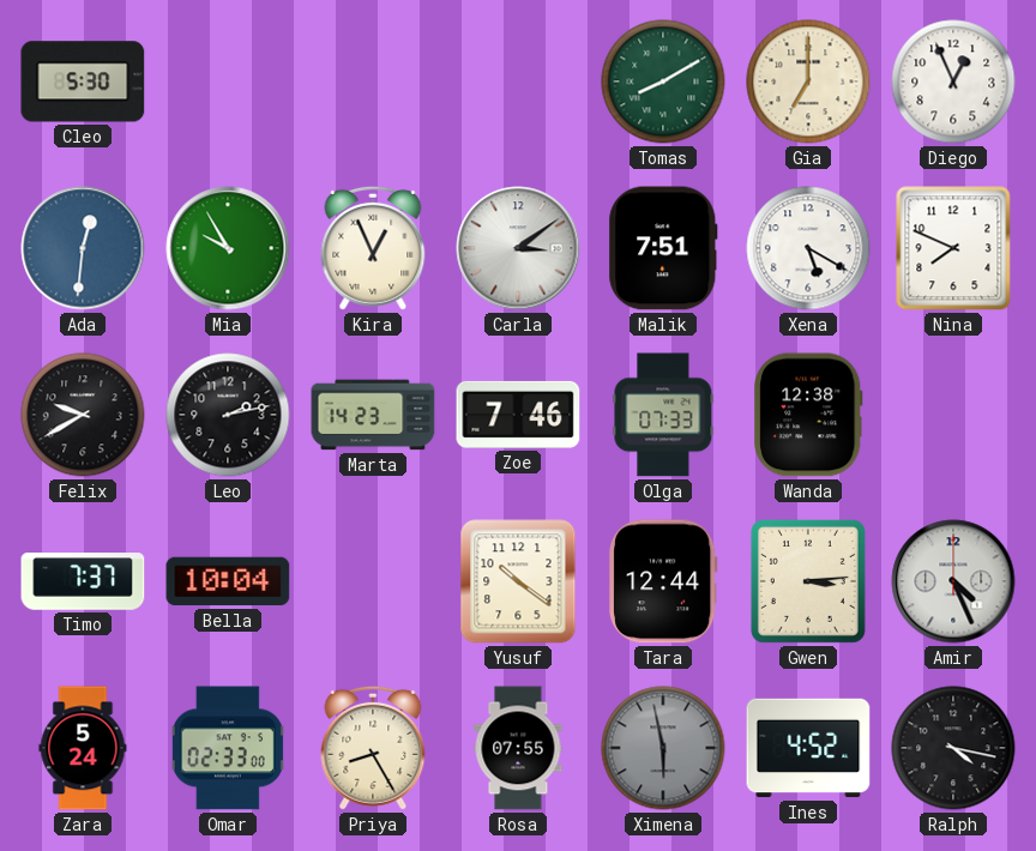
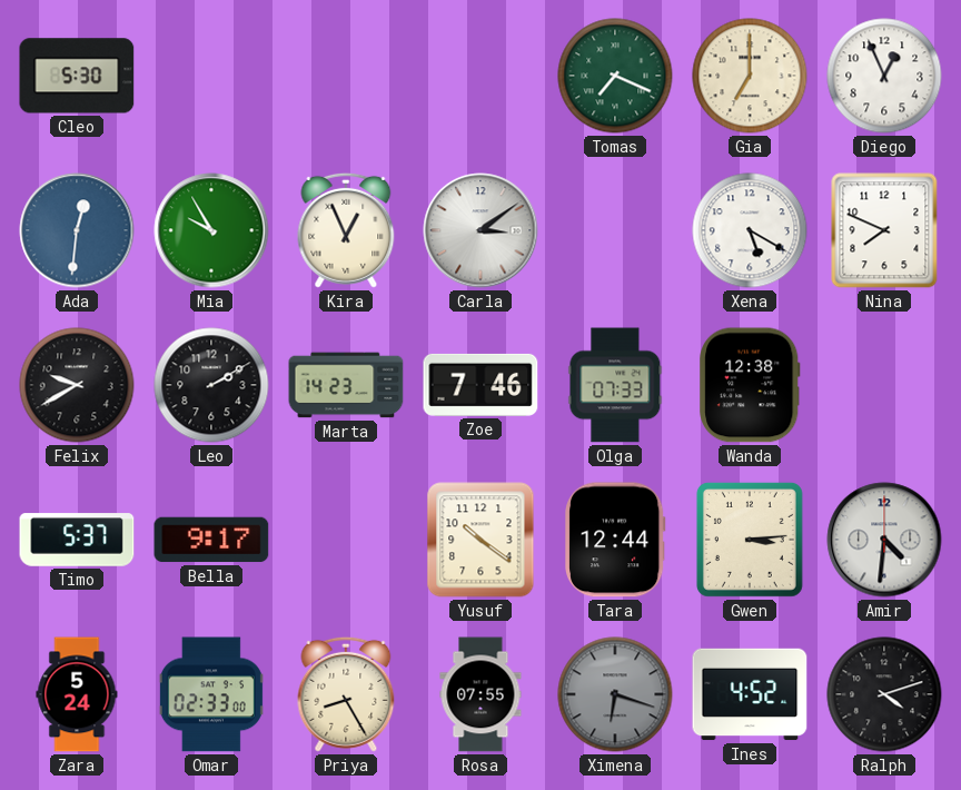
Tomas: 8:10 -> 7:19
Malik: 7:51 -> none
Leo: 2:13 -> 2:10
Timo: 7:37 -> 5:37
Bella: 10:04 -> 9:17
Amir: 4:26 -> 4:31
Ximena: 5:58 -> 6:18
Ralph: 4:17 -> 4:12
